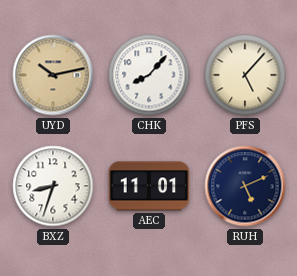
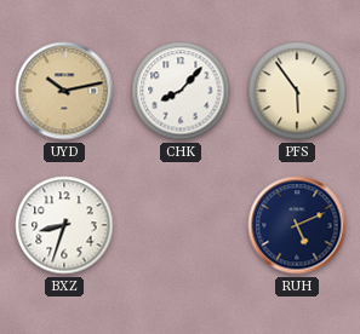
PFS: 5:07 -> 5:54
AEC: 11:01 -> none
